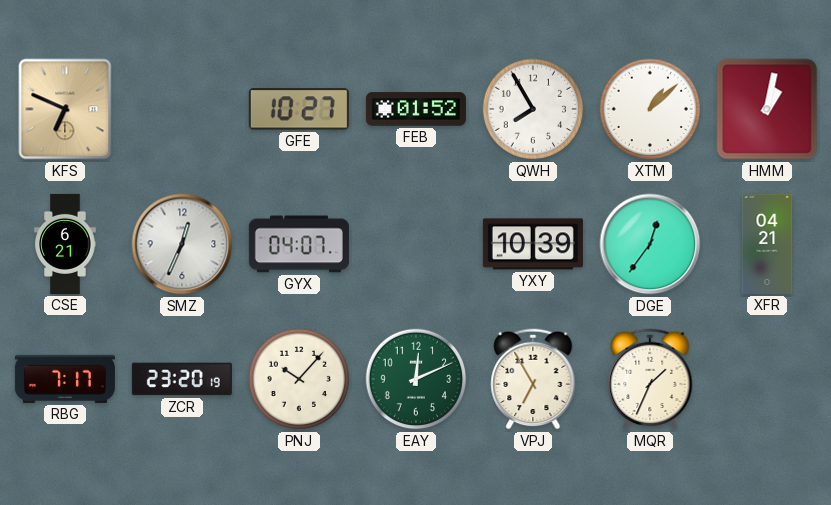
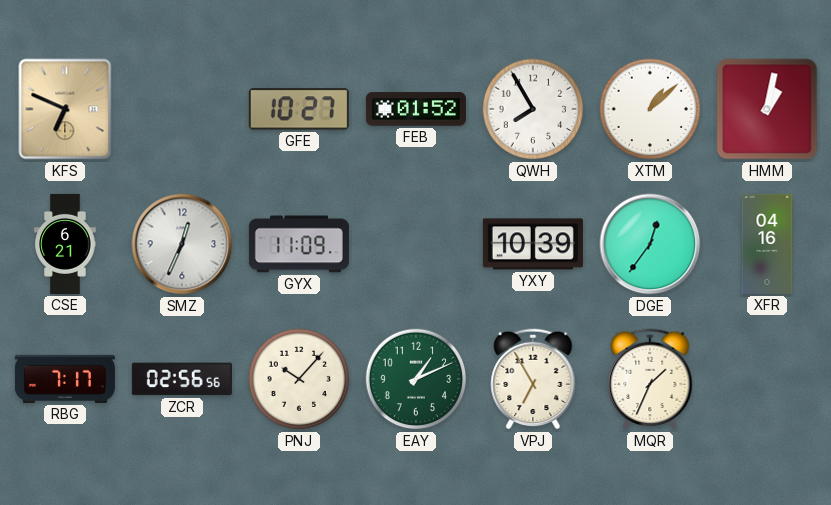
GYX: 04:07 -> 11:09
XFR: 04:21 -> 04:16
ZCR: 23:20 -> 02:56
EAY: 12:11 -> 1:11
